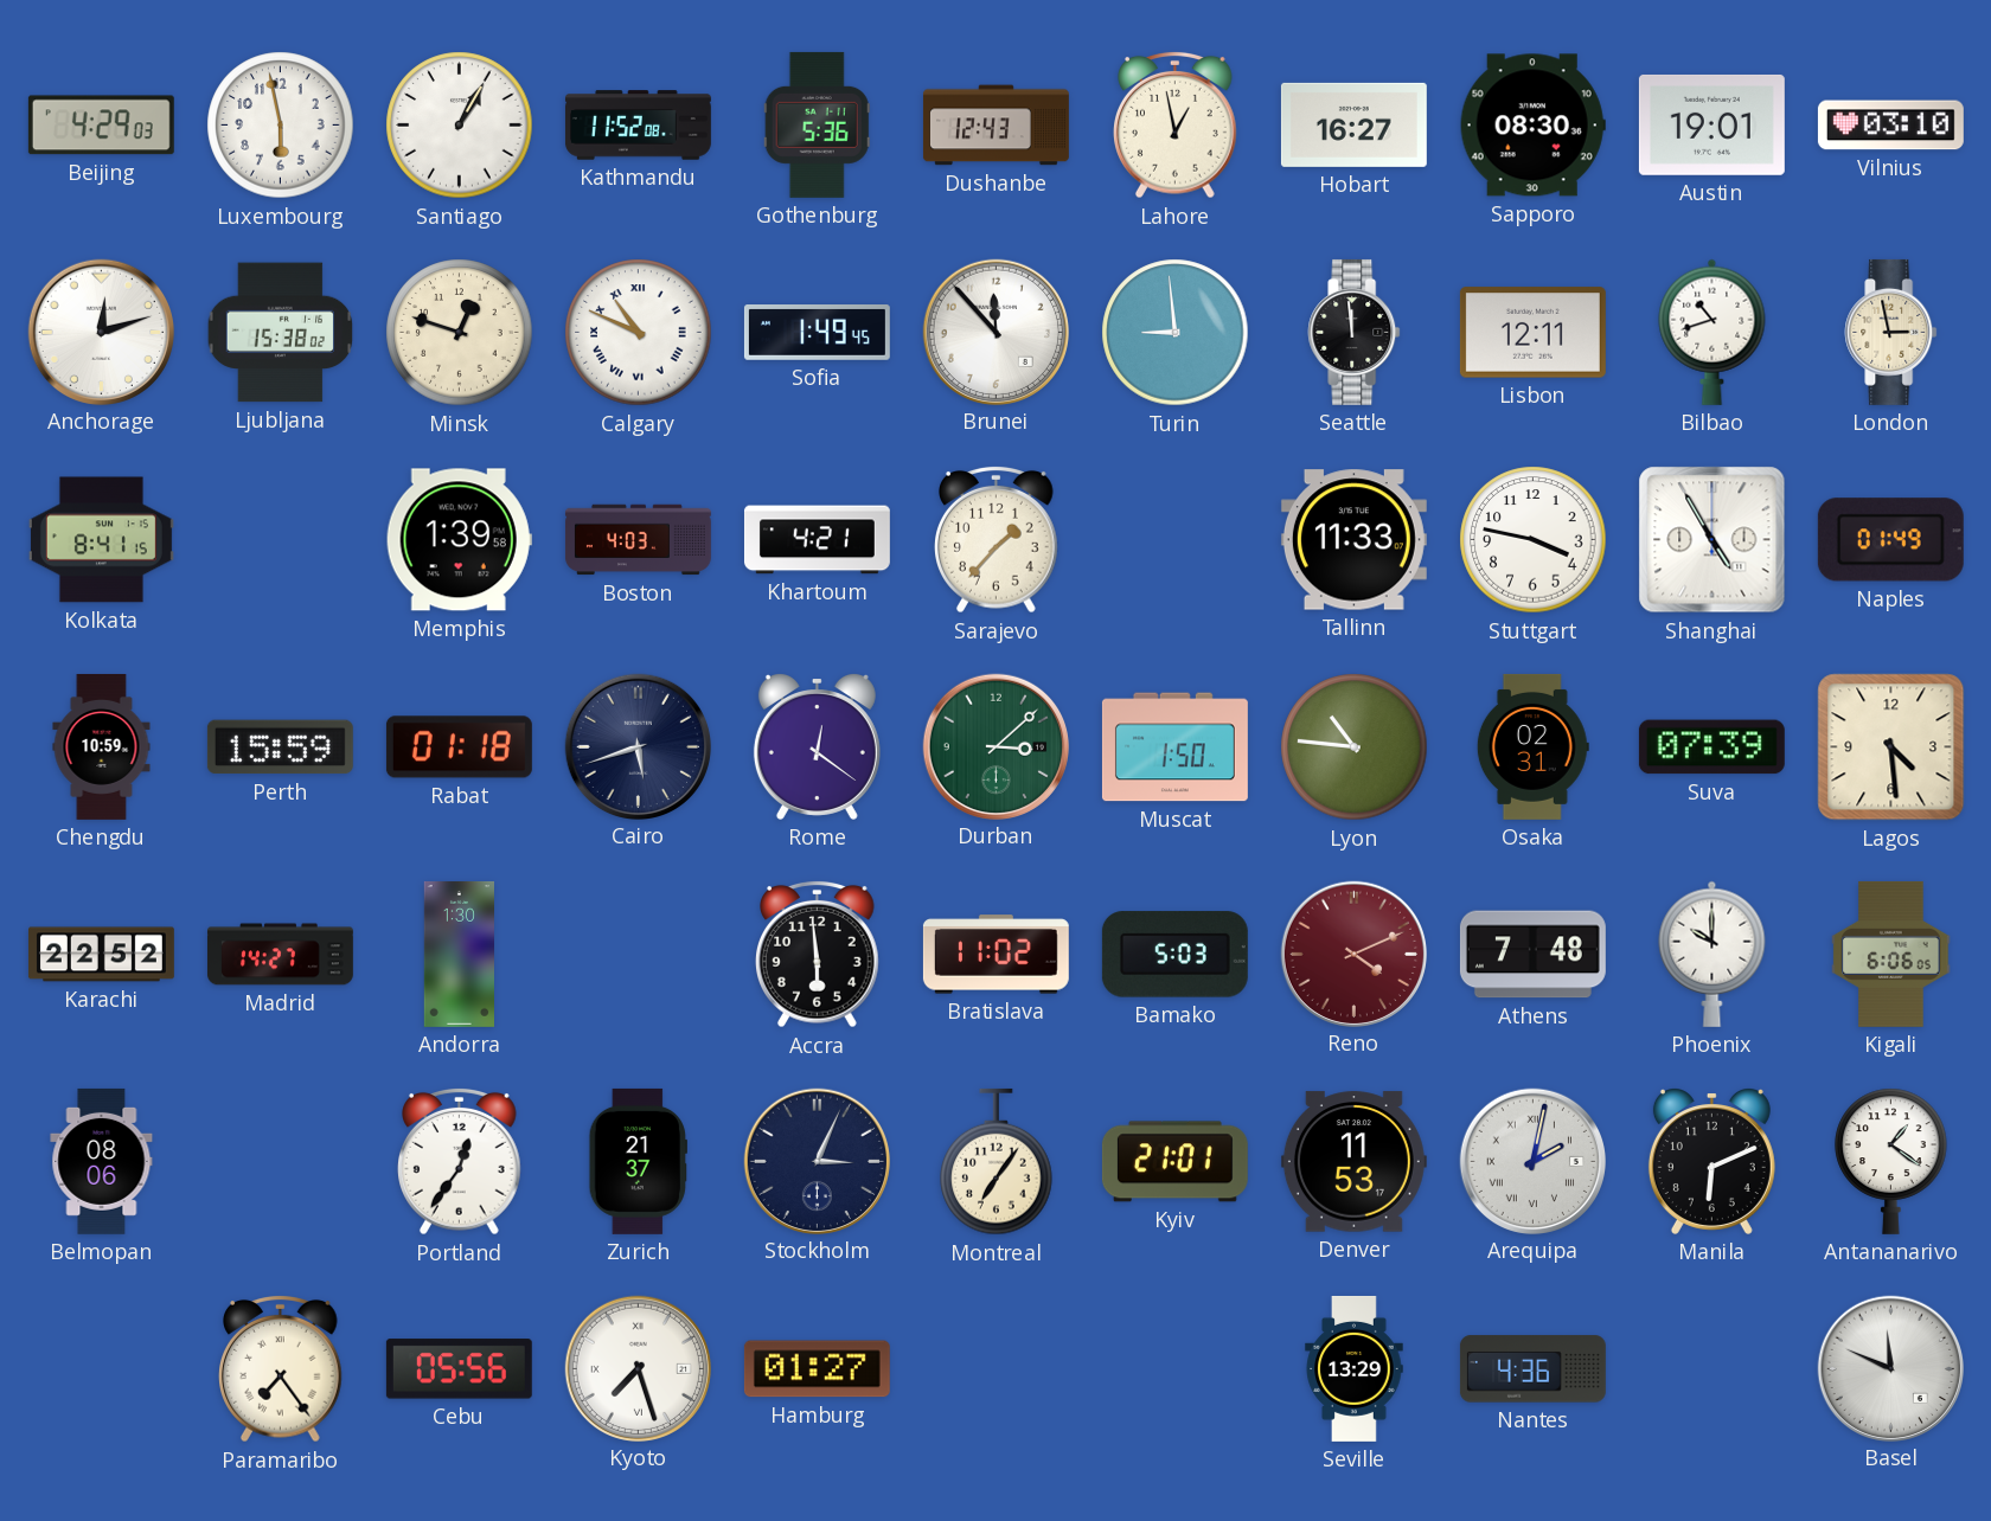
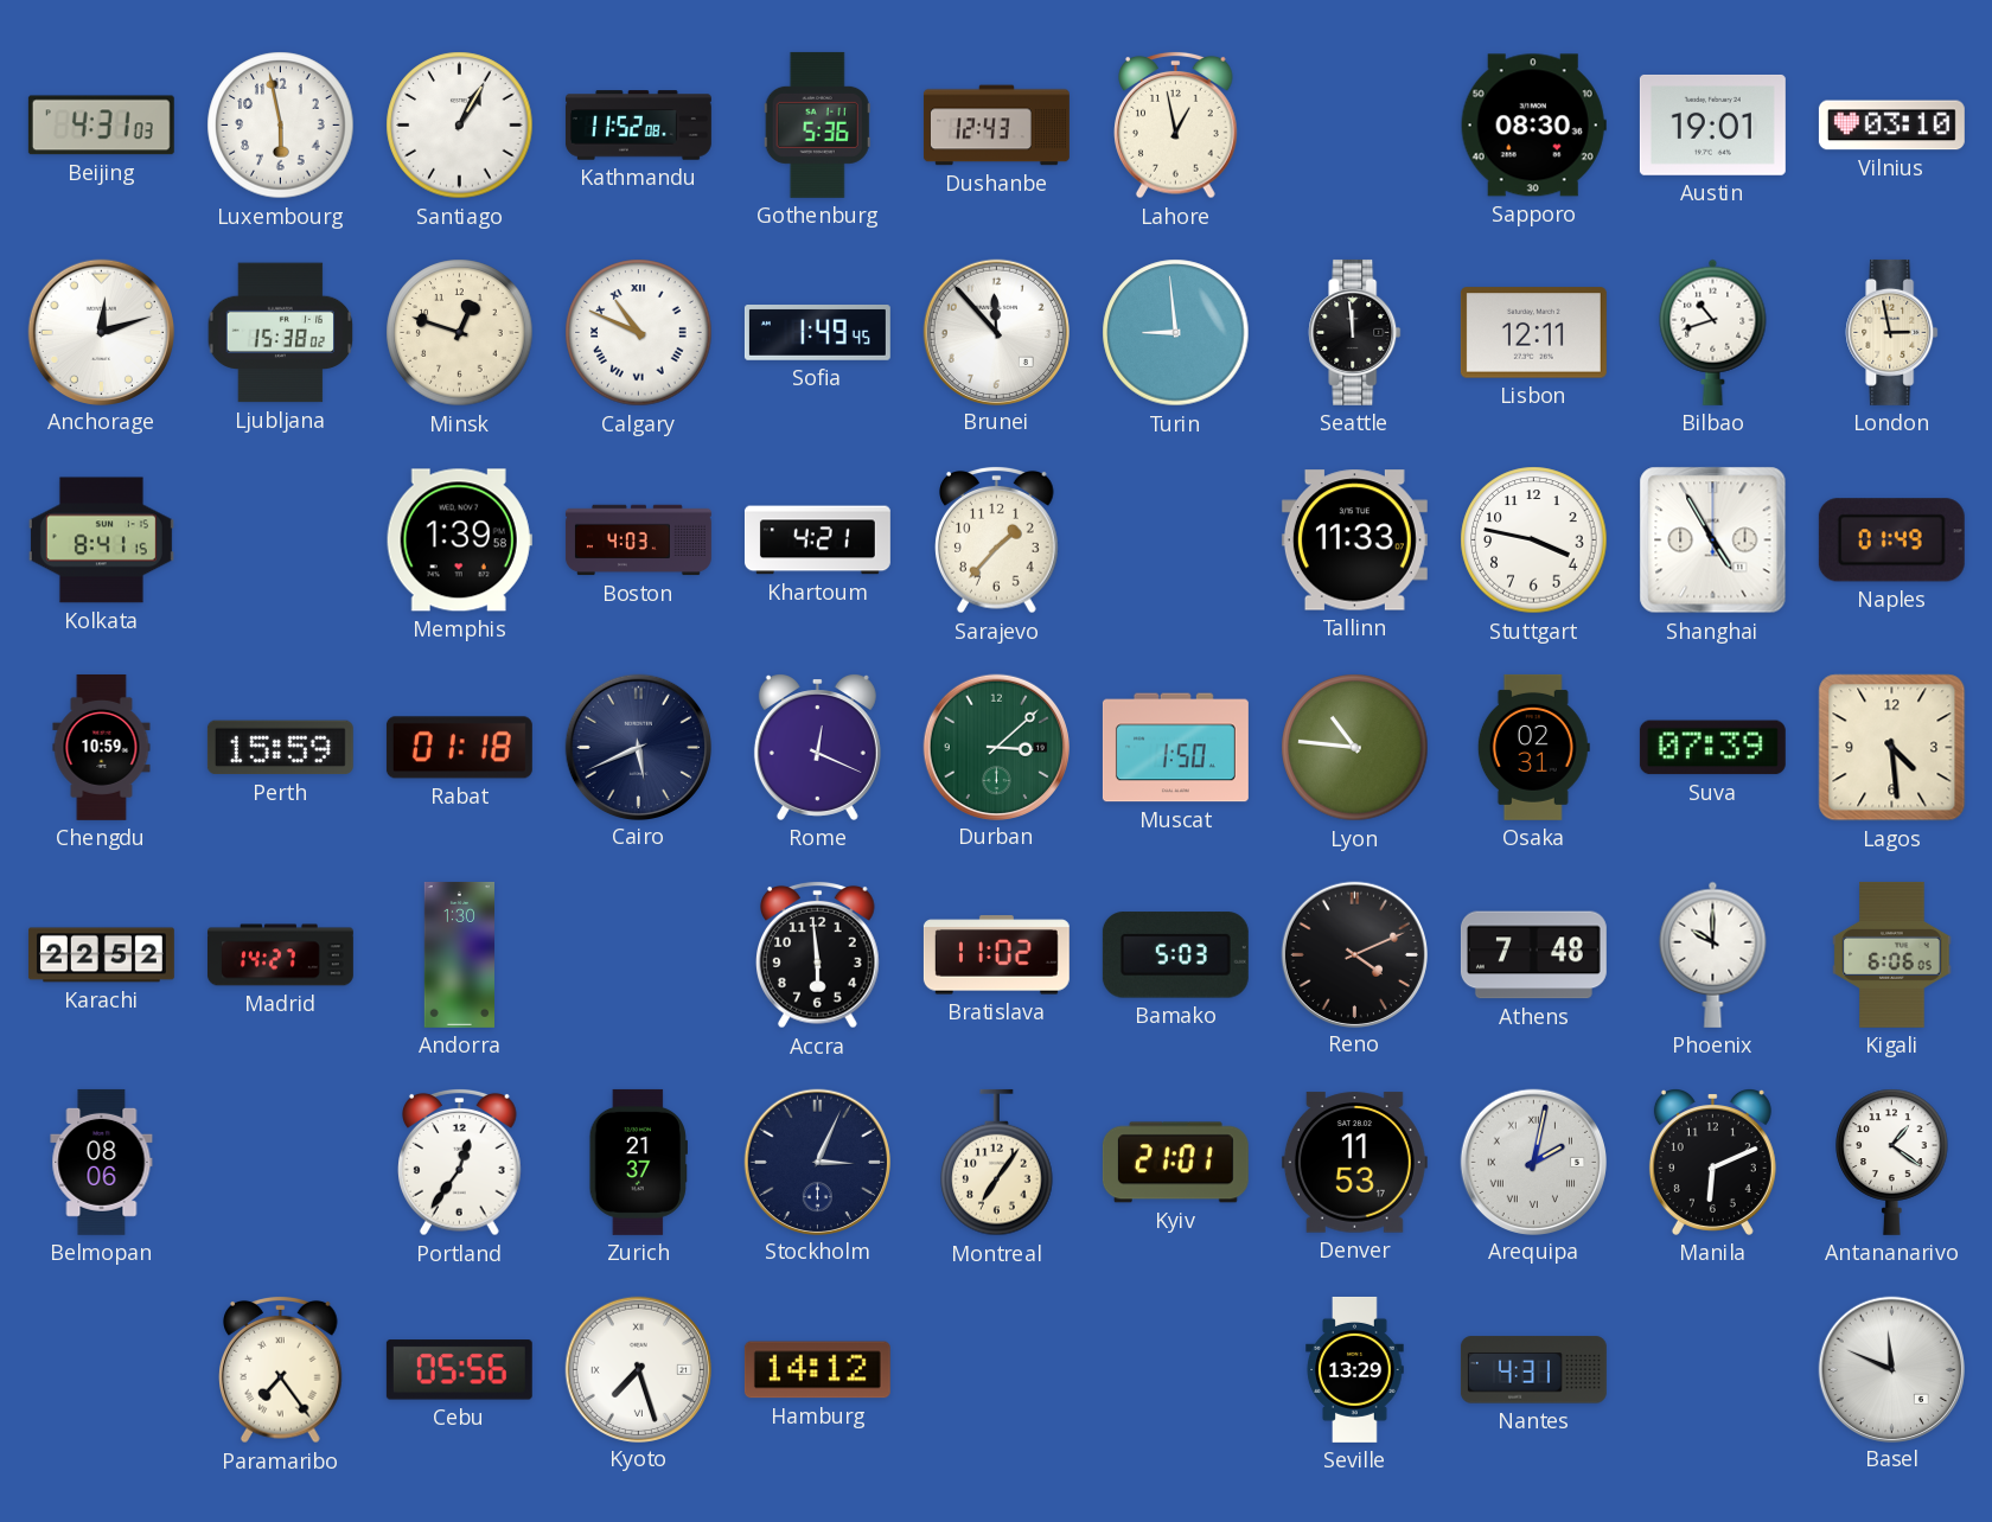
Beijing: 4:29 -> 4:31
Hobart: 16:27 -> none
Cairo: 5:42 -> 5:41
Rome: 12:21 -> 12:19
Reno dial: burgundy -> black
Hamburg: 01:27 -> 14:12
Nantes: 4:36 -> 4:31
